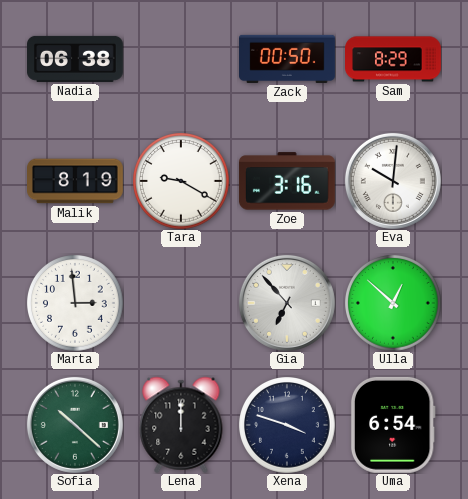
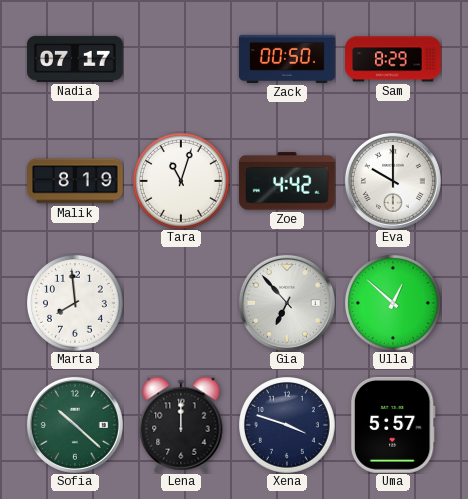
Nadia: 06:38 -> 07:17
Tara: 9:20 -> 11:03
Zoe: 3:16 -> 4:42
Eva: 10:01 -> 10:00
Marta: 2:59 -> 7:59
Uma: 6:54 -> 5:57
